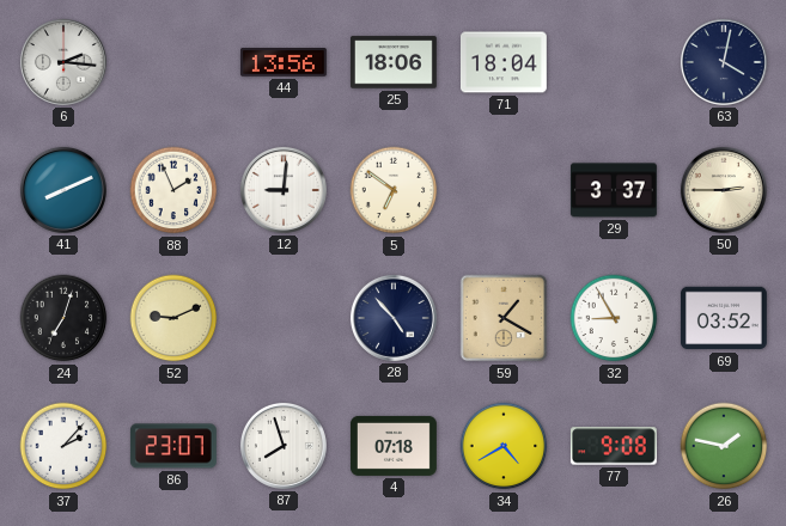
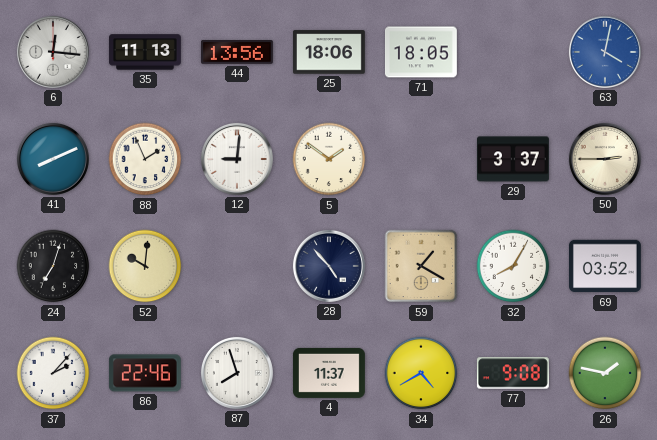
6: 2:16 -> 12:16
35: none -> 11:13
71: 18:04 -> 18:05
63 dial: navy -> blue
5: 6:51 -> 1:51
52: 9:11 -> 10:01
32: 8:55 -> 8:05
86: 23:07 -> 22:46
4: 07:18 -> 11:37
